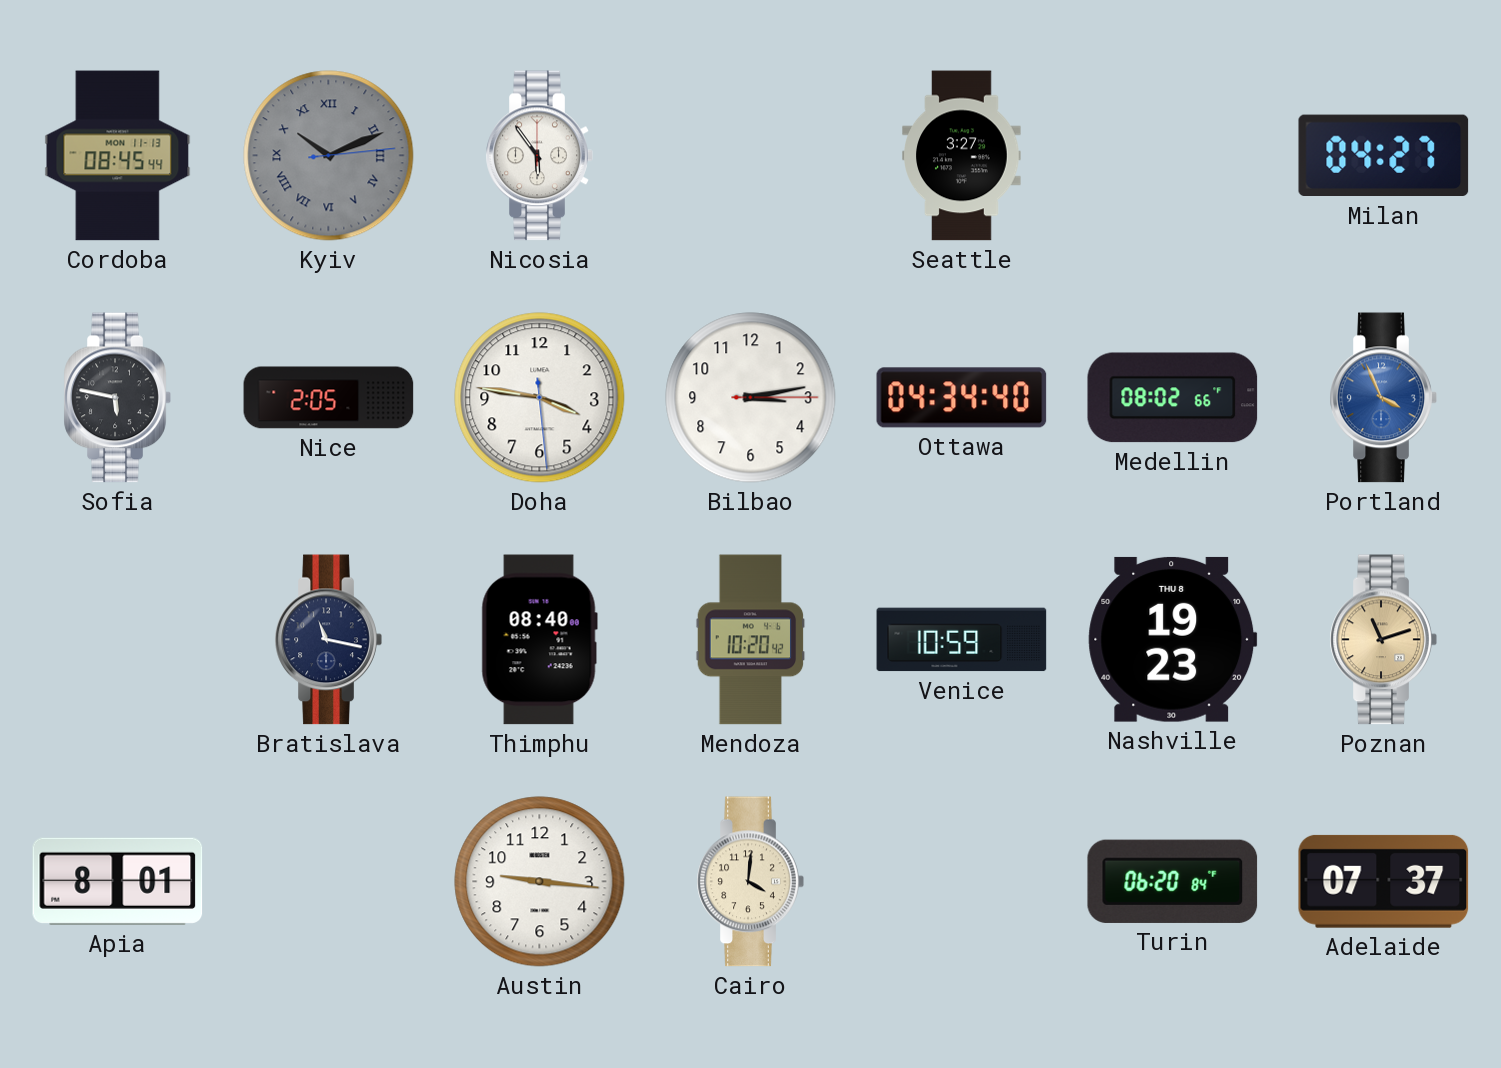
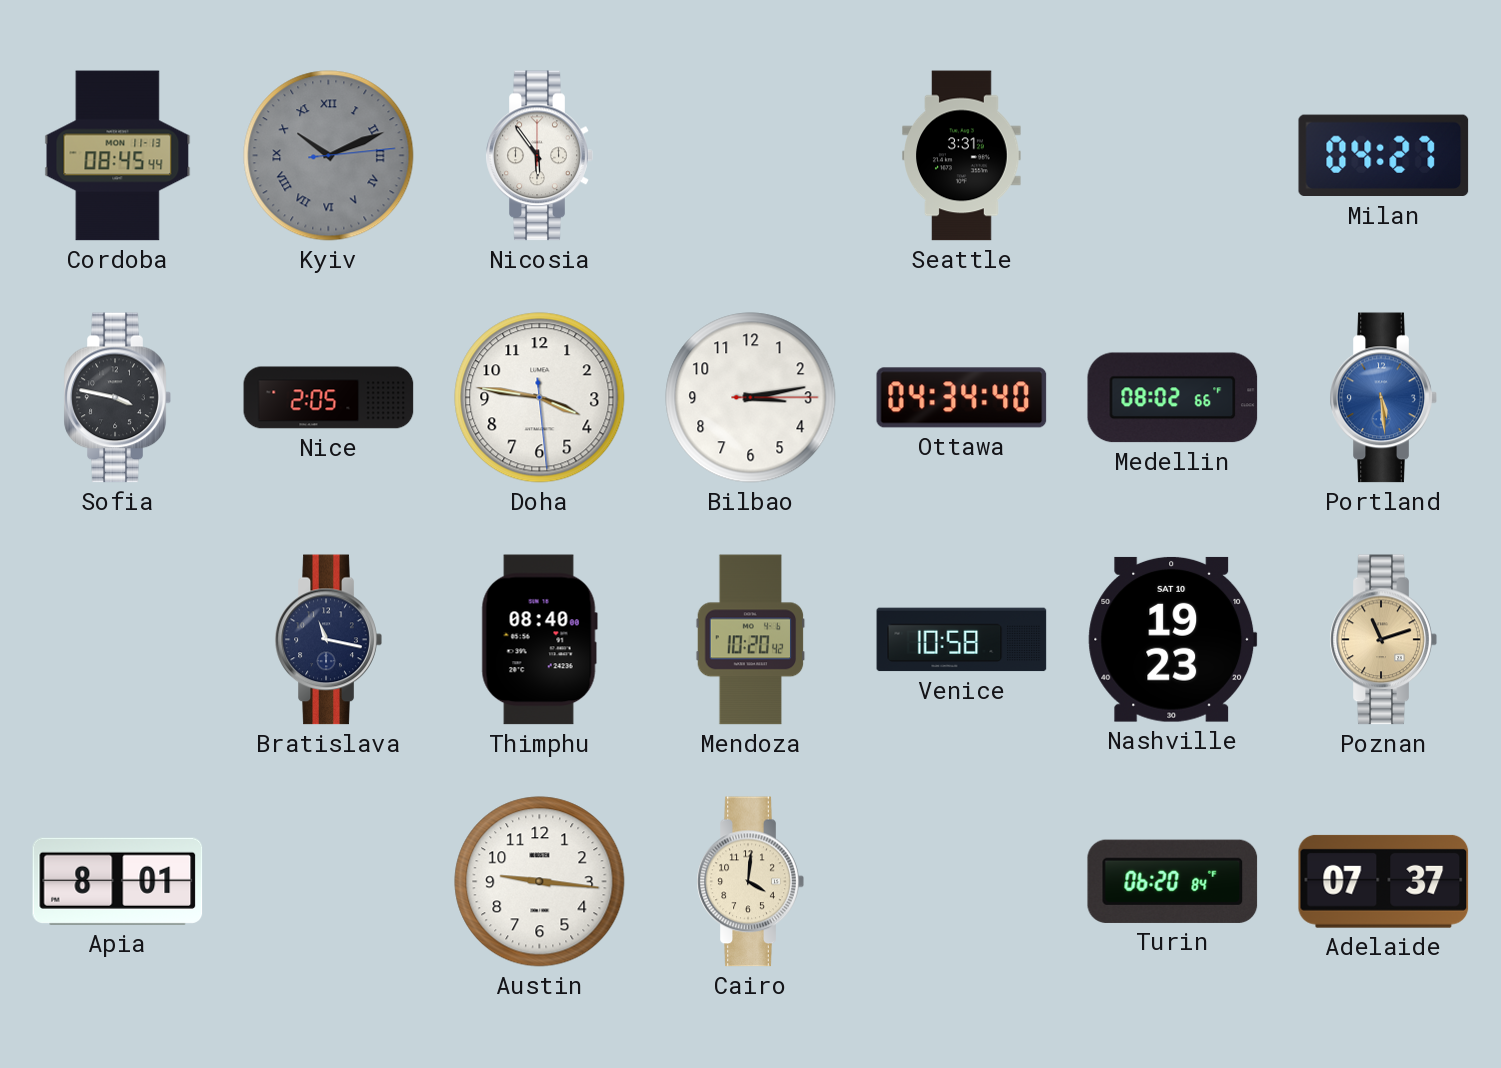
Seattle: 3:27 -> 3:31
Sofia: 5:47 -> 3:47
Portland: 3:56 -> 5:29
Venice: 10:59 -> 10:58
Nashville date: THU 8 -> SAT 10
